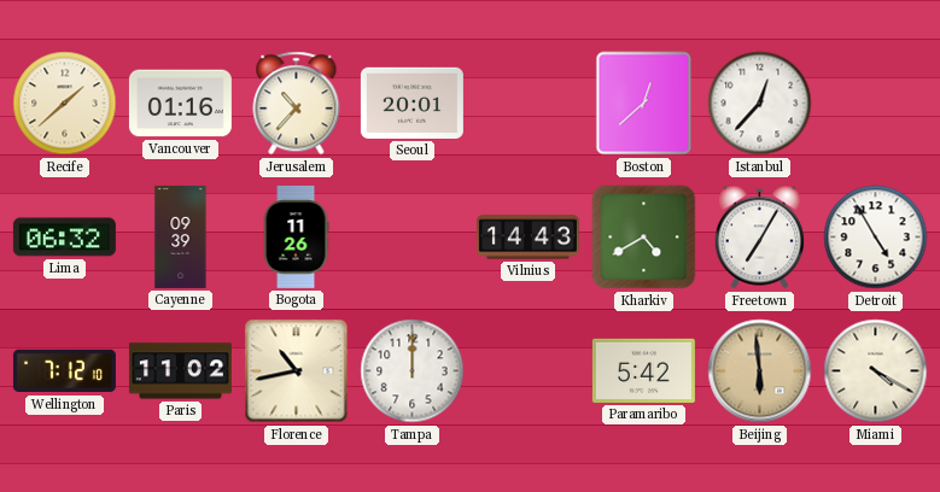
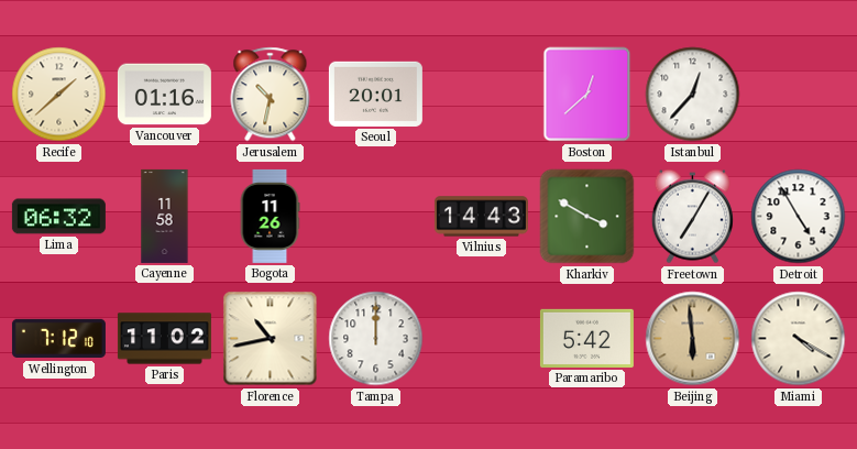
Jerusalem: 10:37 -> 10:32
Cayenne: 09:39 -> 11:58
Kharkiv: 4:40 -> 3:50
